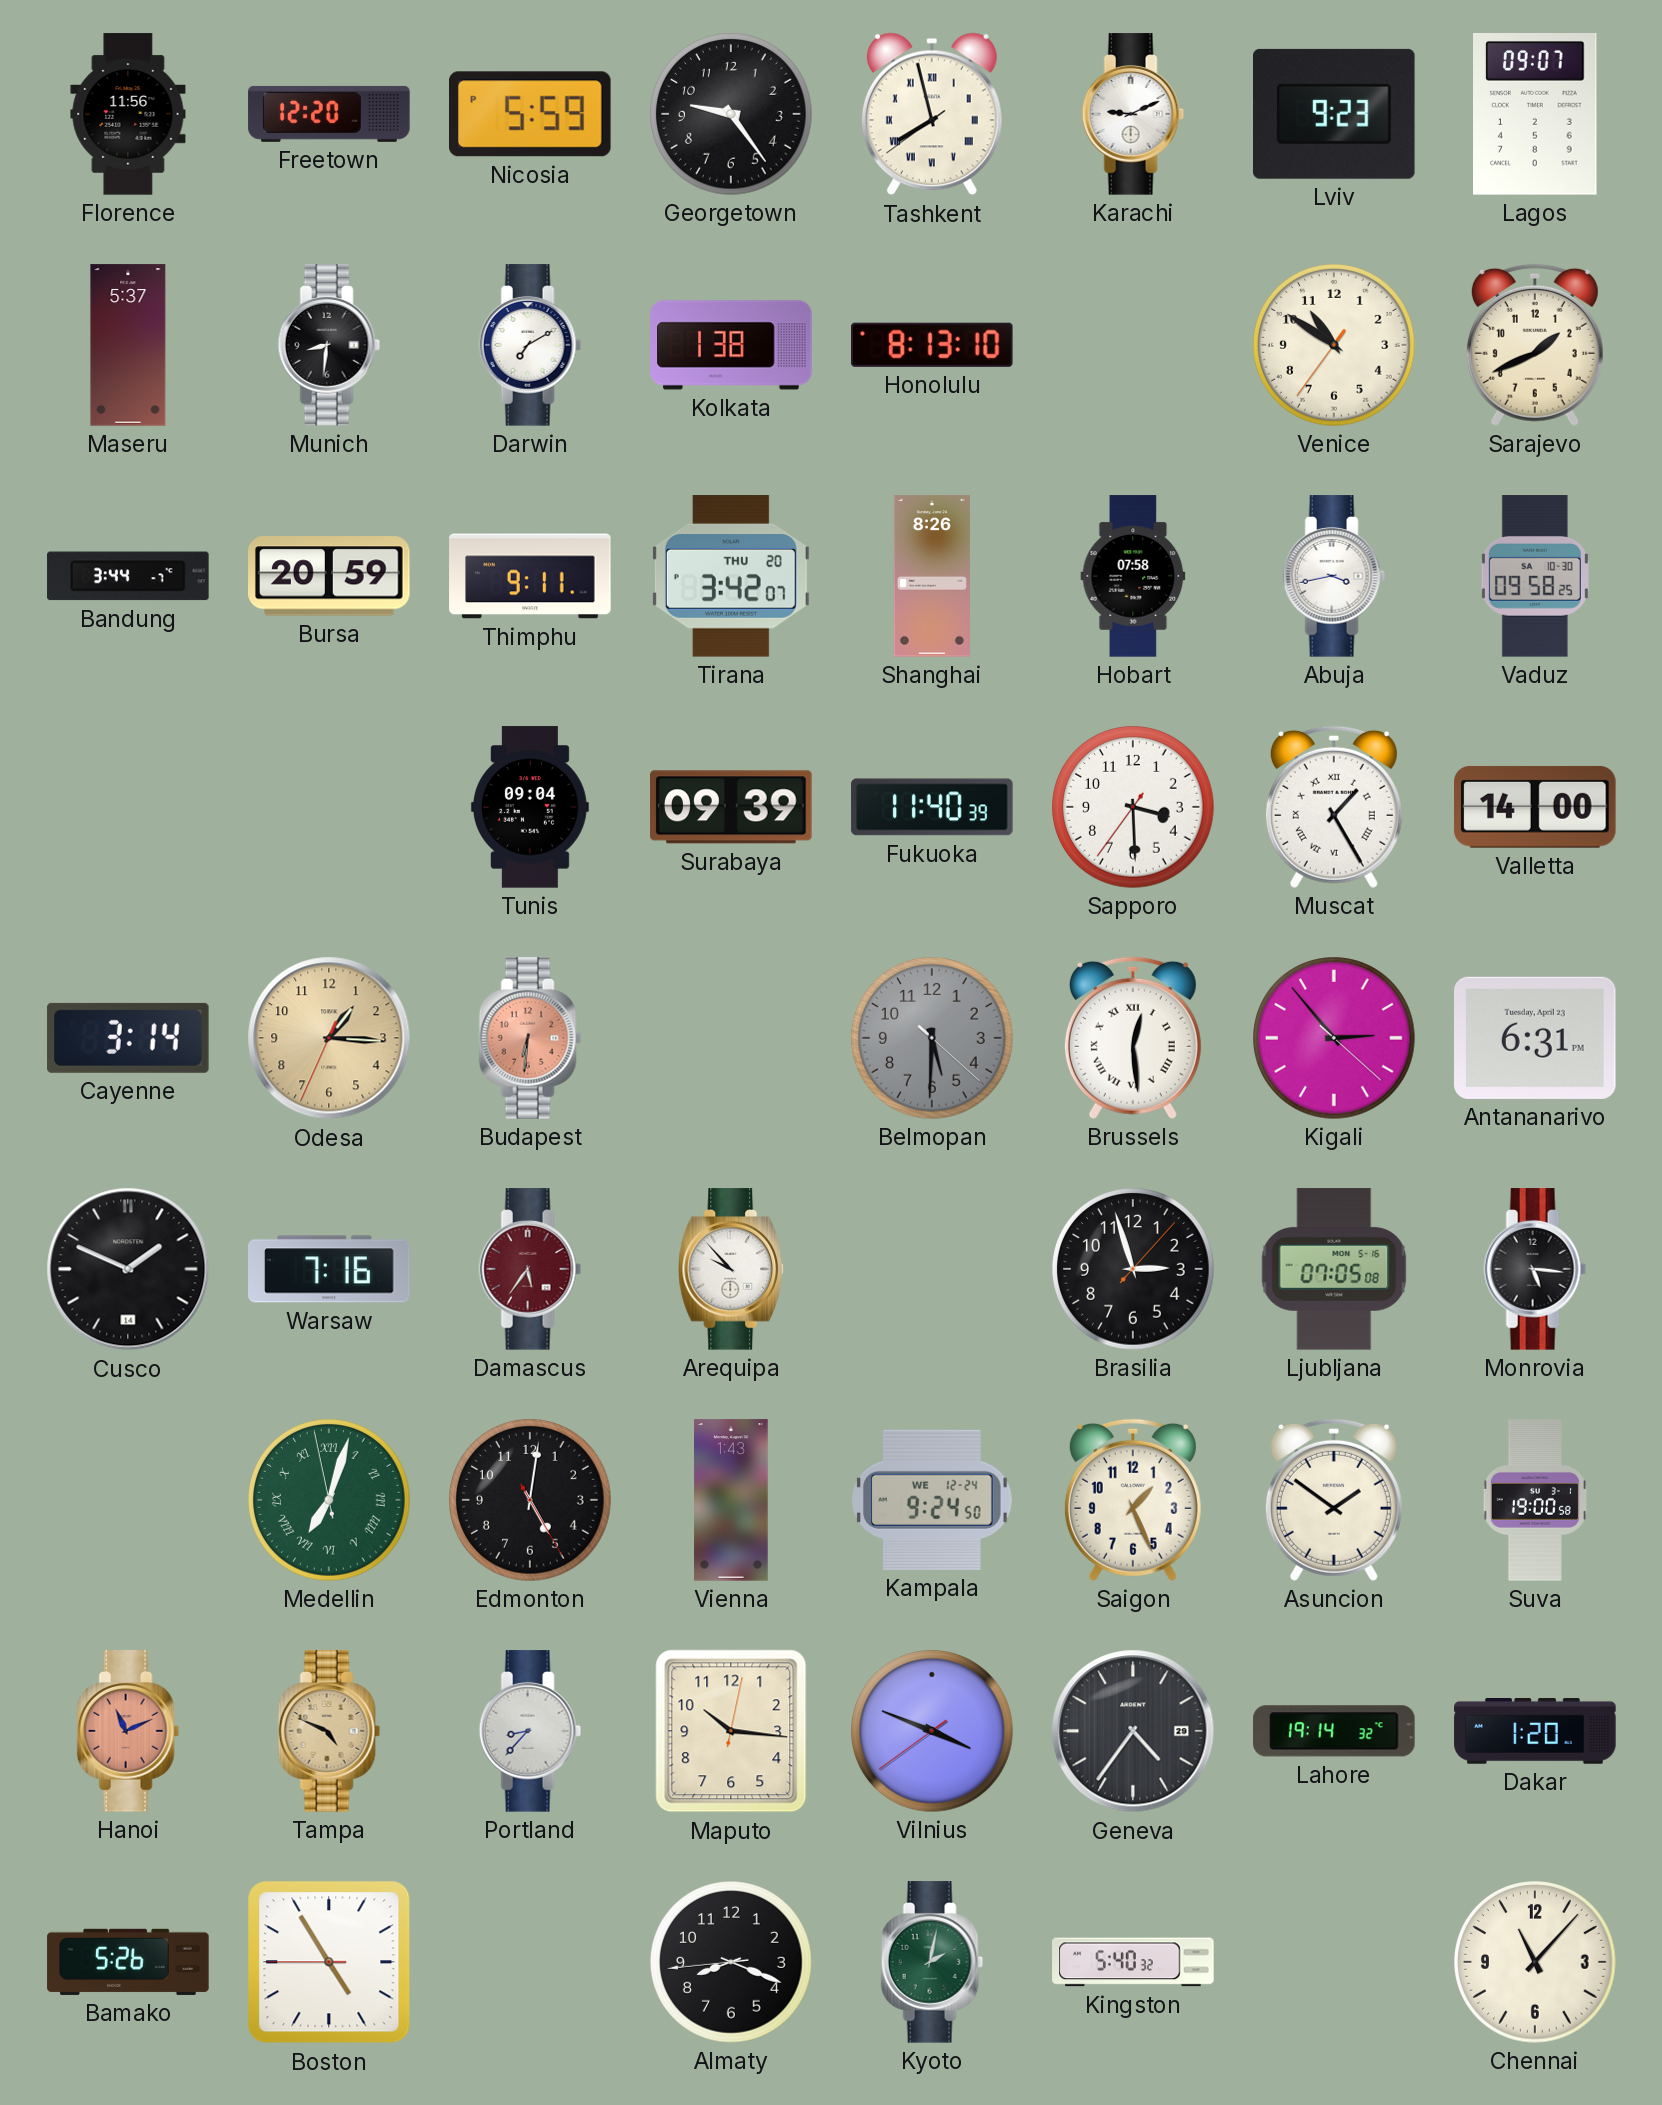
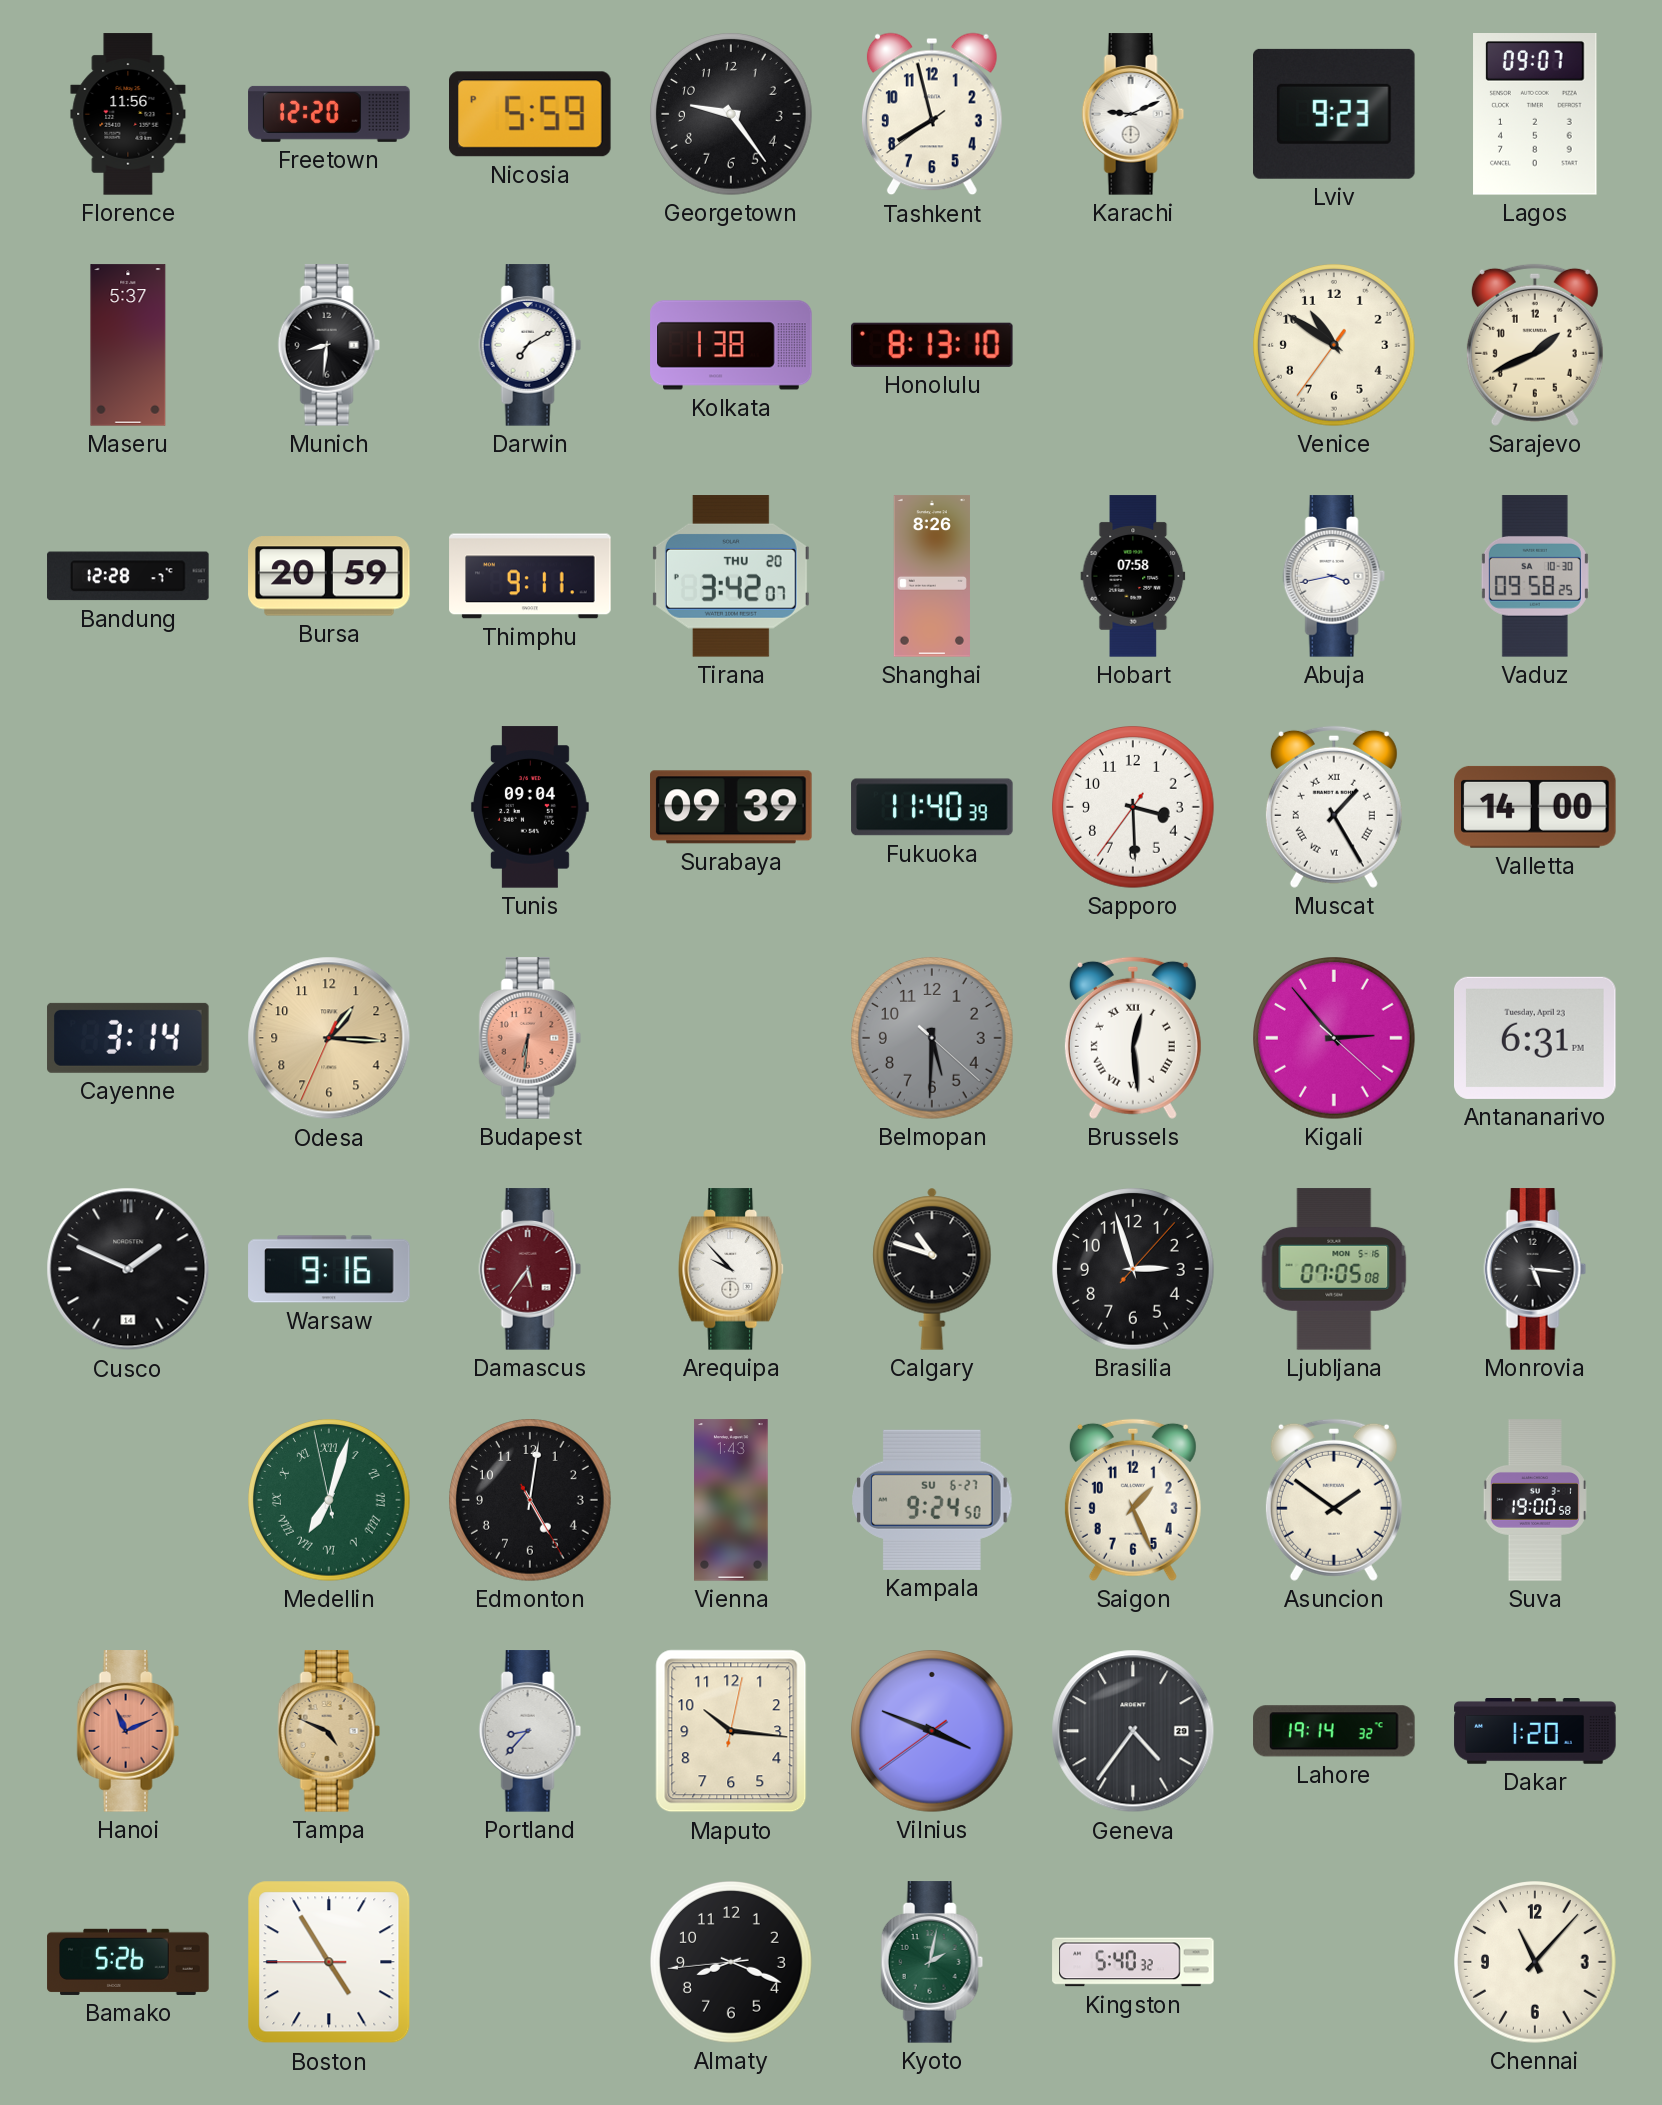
Tashkent numerals: Roman -> Arabic
Bandung: 3:44 -> 12:28
Warsaw: 7:16 -> 9:16
Calgary: none -> 10:48
Kampala date: WE 12-24 -> SU 6-27
